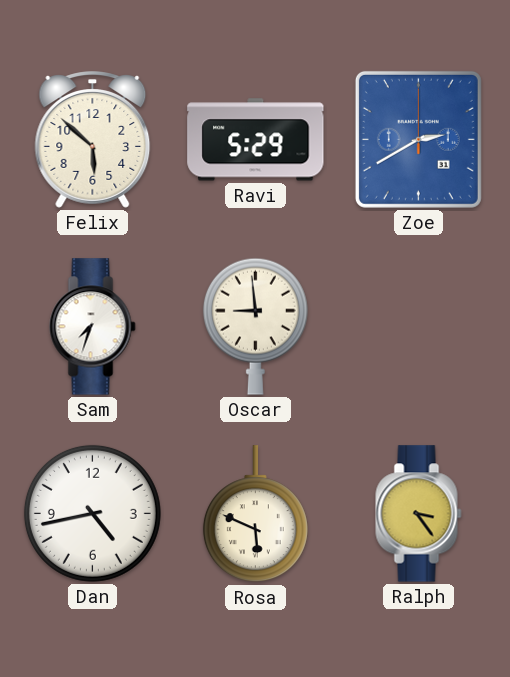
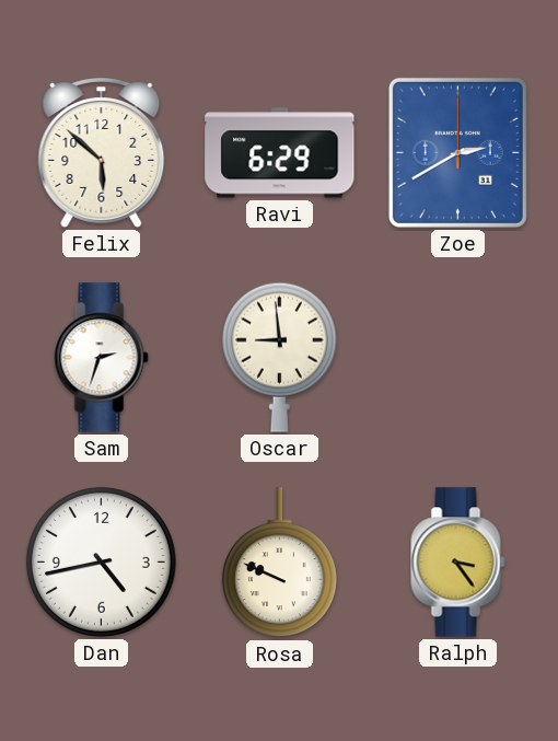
Ravi: 5:29 -> 6:29
Sam: 7:33 -> 2:33
Rosa: 5:49 -> 9:49
